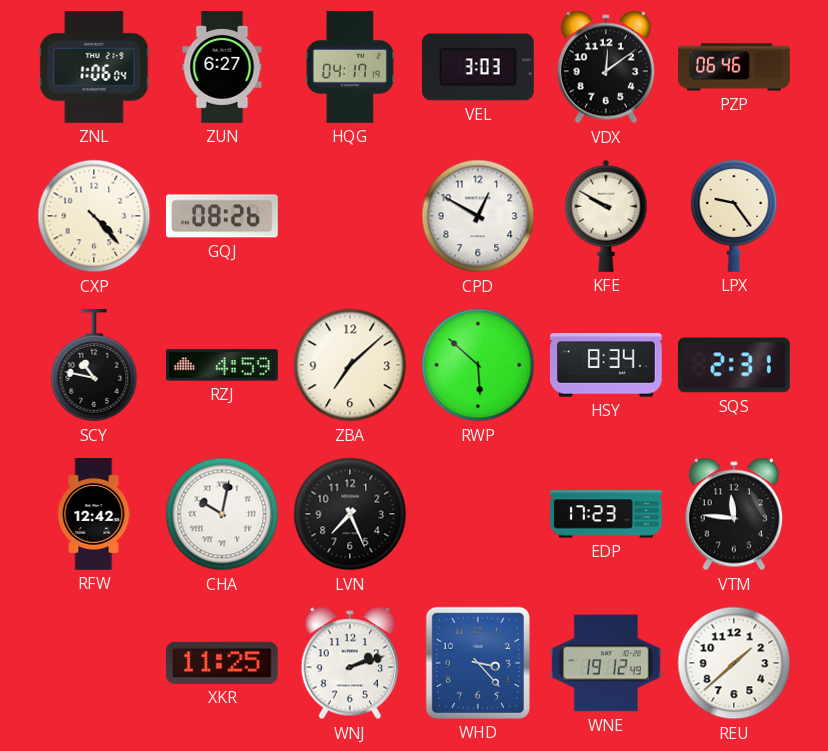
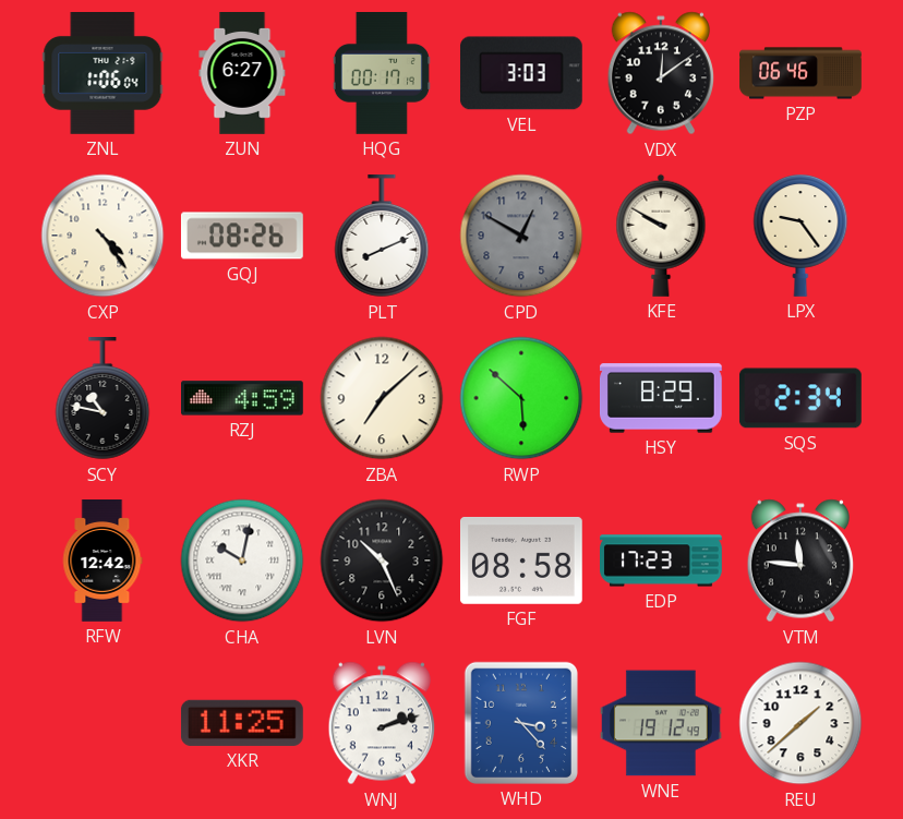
HQG: 04:17 -> 00:17
CXP: 4:23 -> 4:24
PLT: none -> 8:11
CPD dial: white -> grey
HSY: 8:34 -> 8:29
SQS: 2:31 -> 2:34
LVN: 7:26 -> 10:26
FGF: none -> 08:58
